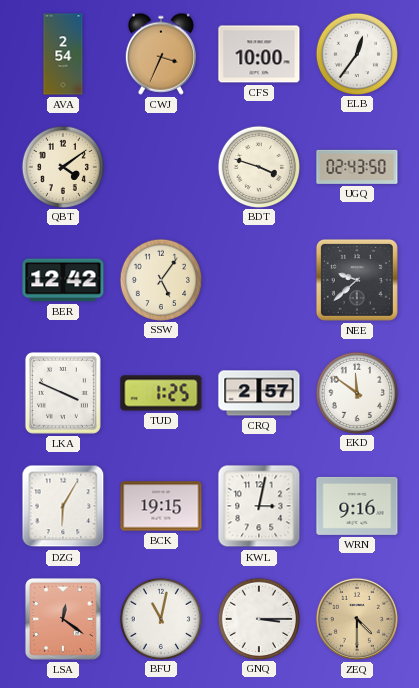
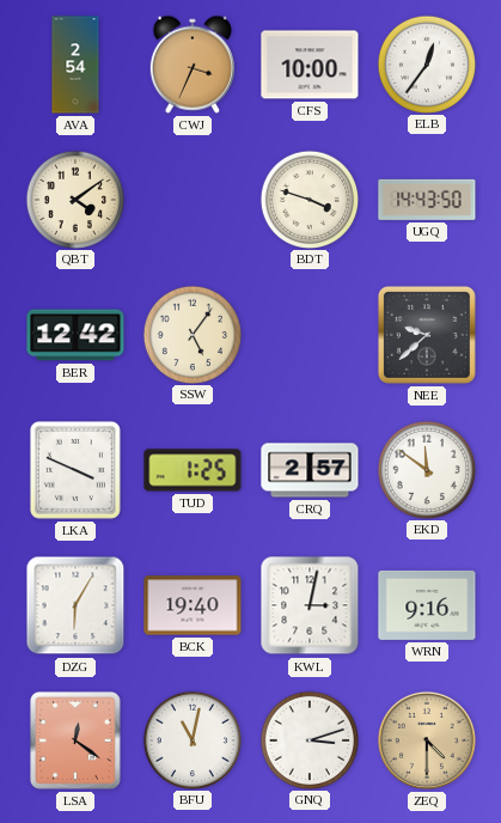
UGQ: 02:43 -> 14:43
BCK: 19:15 -> 19:40
GNQ: 3:15 -> 3:12
